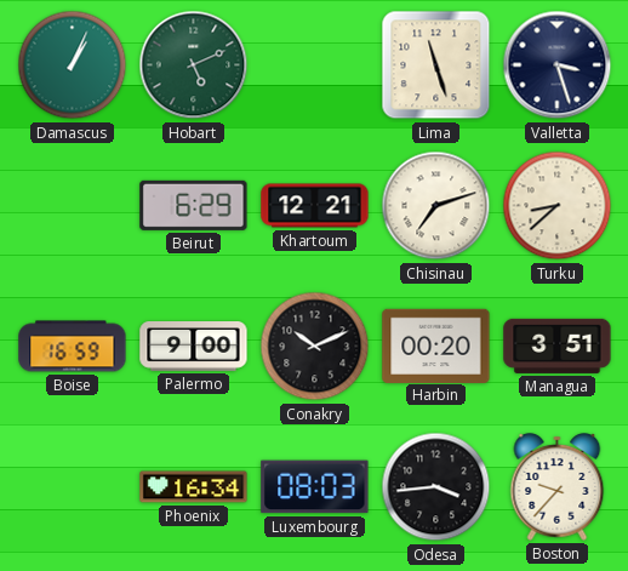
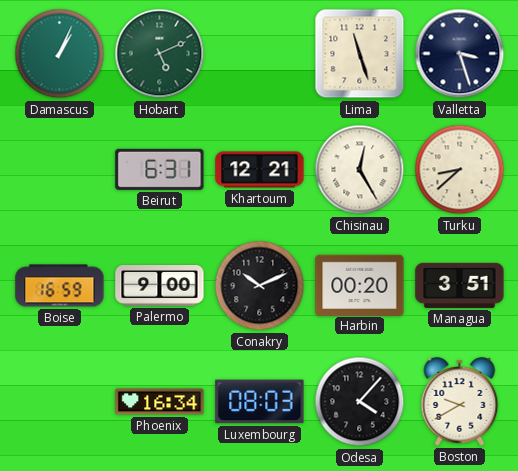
Beirut: 6:29 -> 6:31
Chisinau: 7:12 -> 12:25
Odesa: 3:44 -> 4:07
Boston: 9:37 -> 9:40
